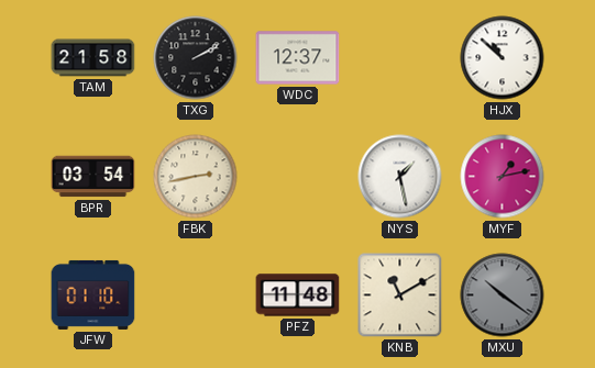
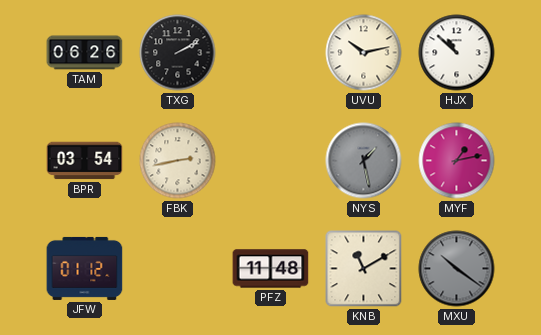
TAM: 21:58 -> 06:26
WDC: 12:37 -> none
UVU: none -> 10:13
NYS dial: white -> grey
JFW: 01:10 -> 01:12
